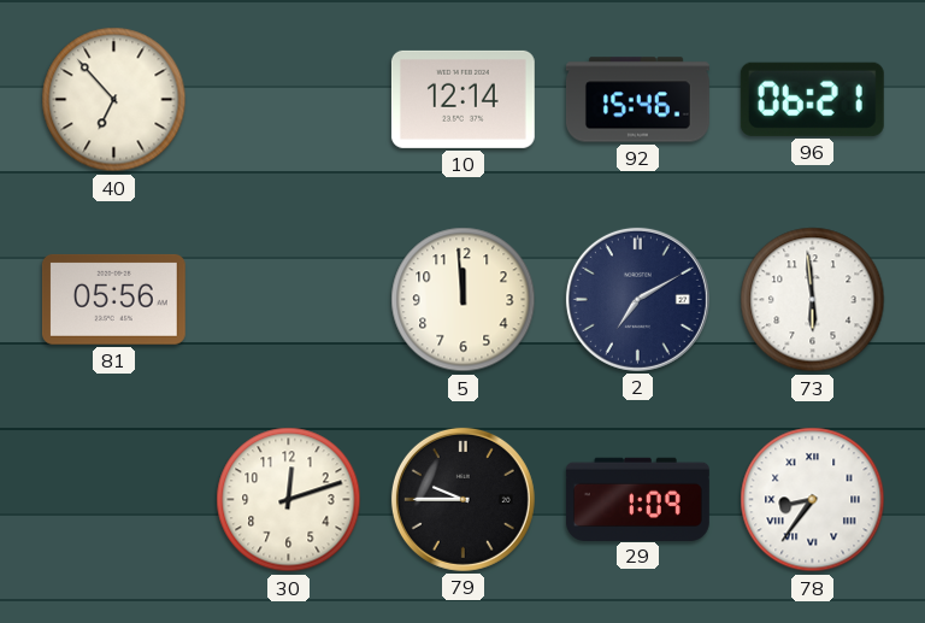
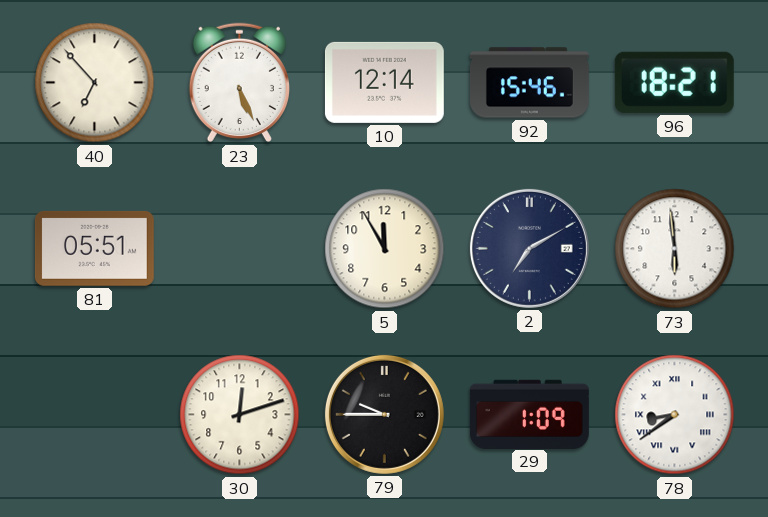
23: none -> 5:26
96: 06:21 -> 18:21
81: 05:56 -> 05:51
5: 11:59 -> 11:55
78: 8:36 -> 8:39
